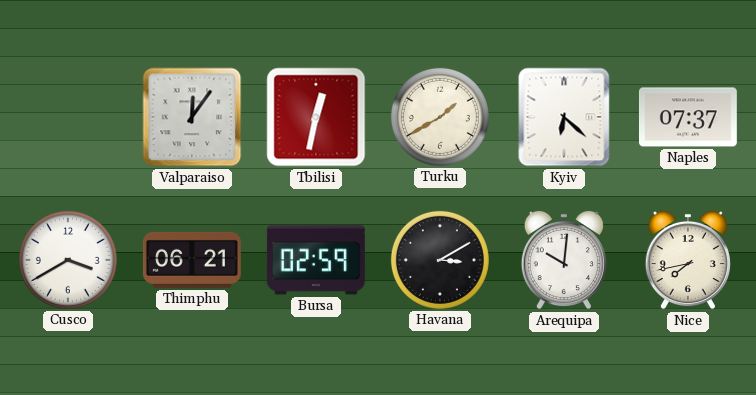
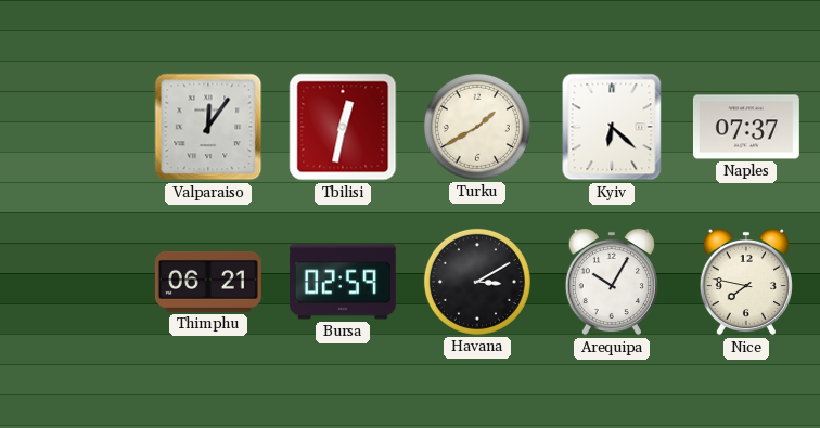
Cusco: 3:40 -> none
Arequipa: 10:01 -> 10:05
Nice: 7:43 -> 7:47
